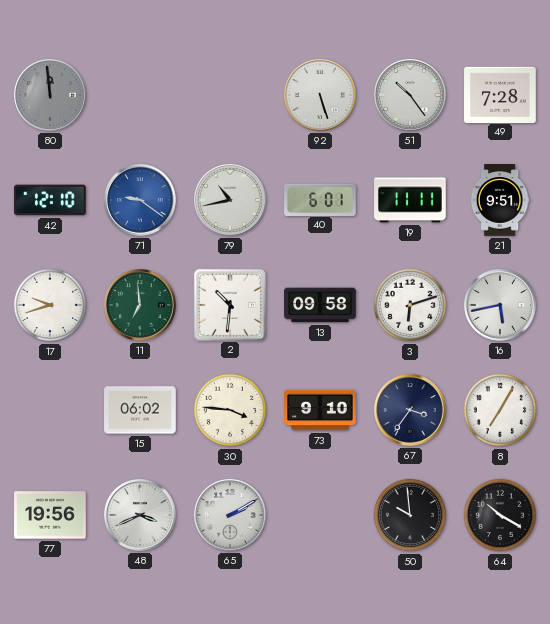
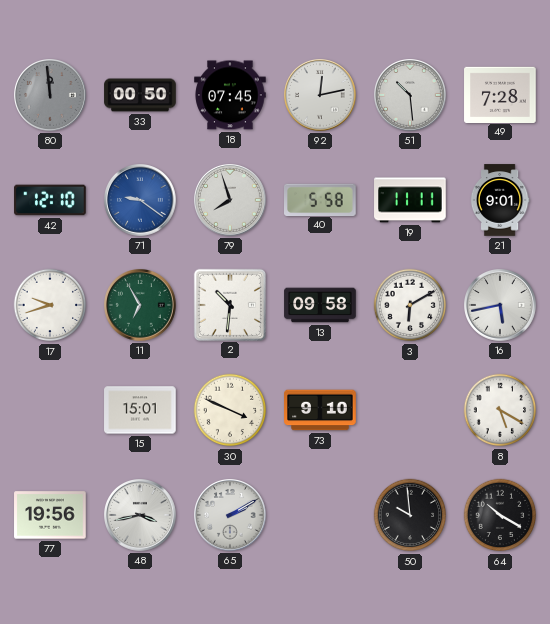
33: none -> 00:50
18: none -> 07:45
92: 5:27 -> 12:13
51: 10:24 -> 10:29
79: 10:43 -> 7:57
40: 6:01 -> 5:58
21: 9:51 -> 9:01
11: 6:59 -> 6:55
3: 6:12 -> 6:10
15: 06:02 -> 15:01
30: 3:46 -> 3:49
67: 3:36 -> none
8: 7:05 -> 5:20
48: 3:41 -> 3:43
